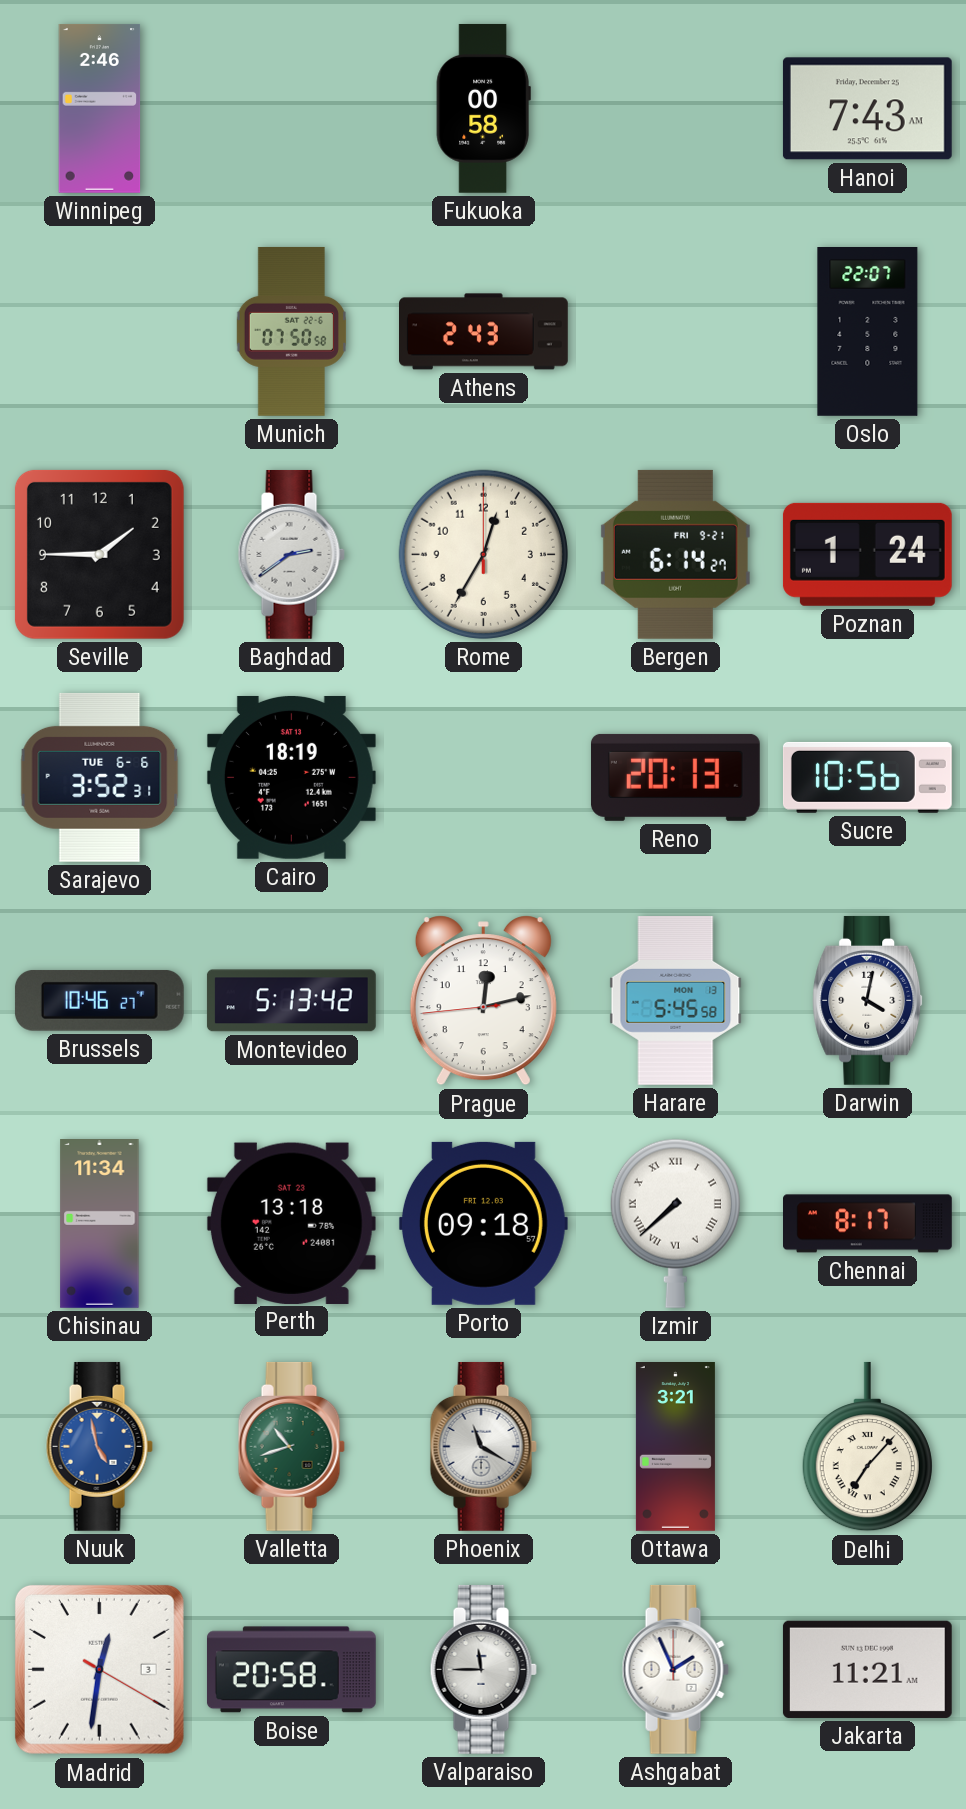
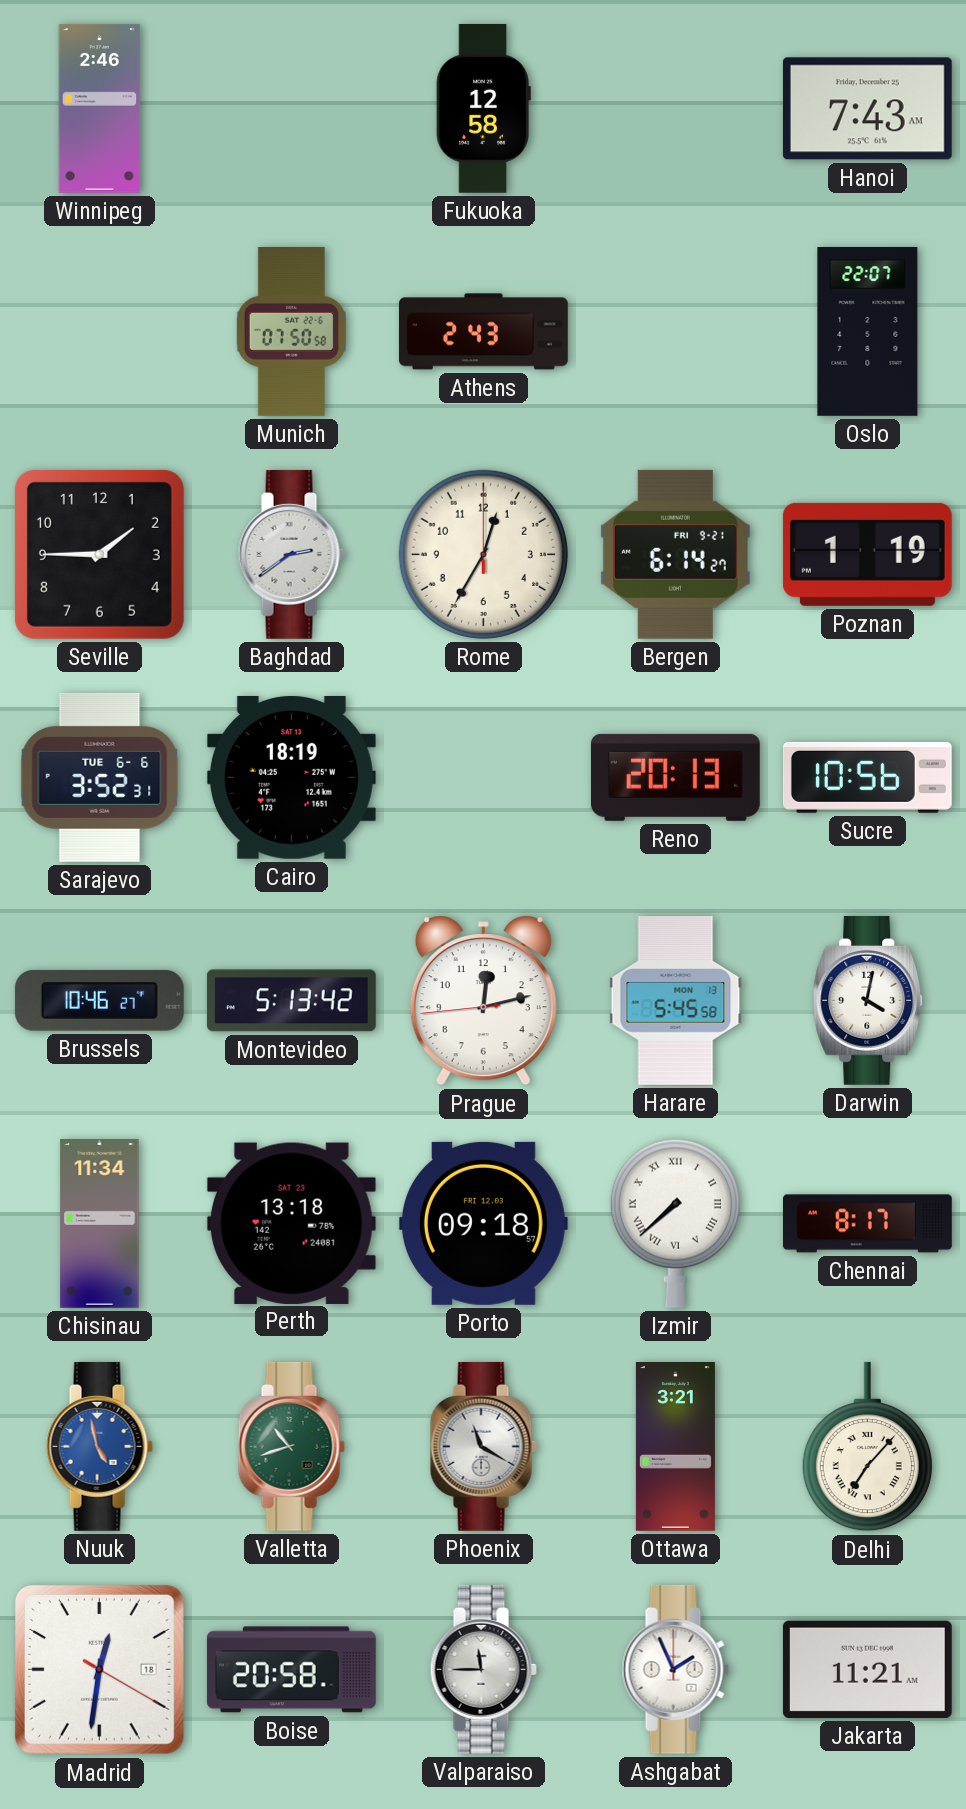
Fukuoka: 00:58 -> 12:58
Poznan: 1:24 -> 1:19
Madrid date: 3 -> 18
